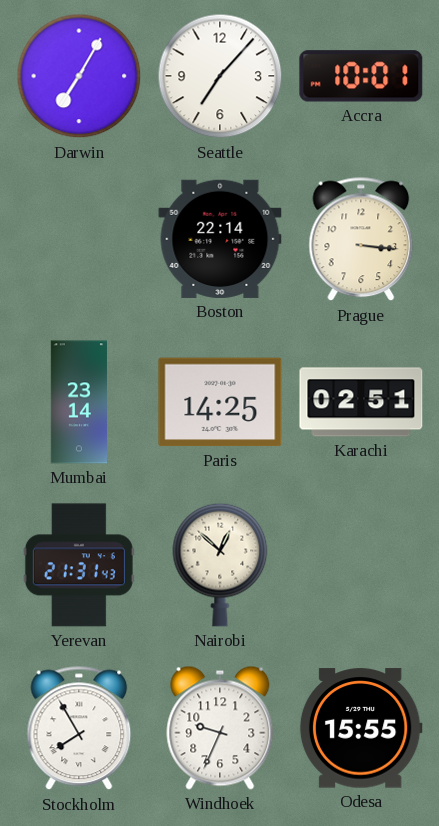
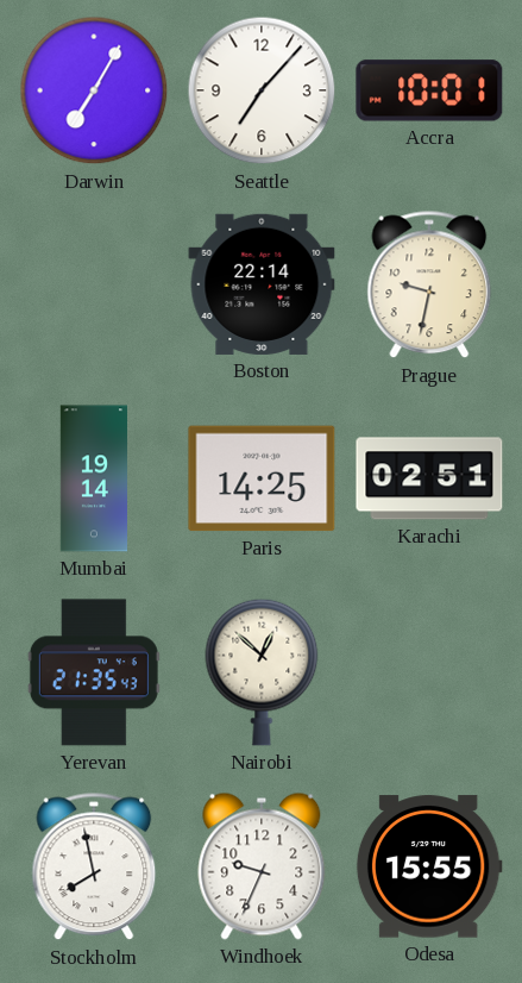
Prague: 3:16 -> 9:32
Mumbai: 23:14 -> 19:14
Yerevan: 21:31 -> 21:35
Stockholm: 7:55 -> 7:58
